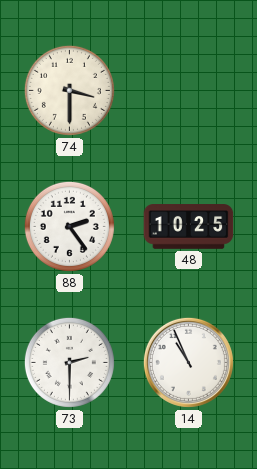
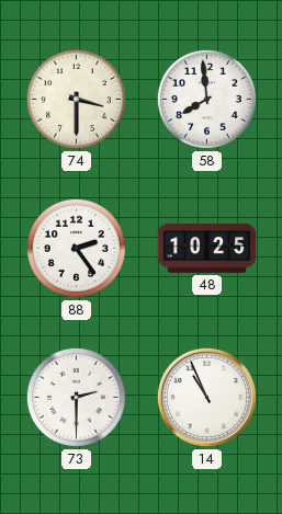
58: none -> 7:59
